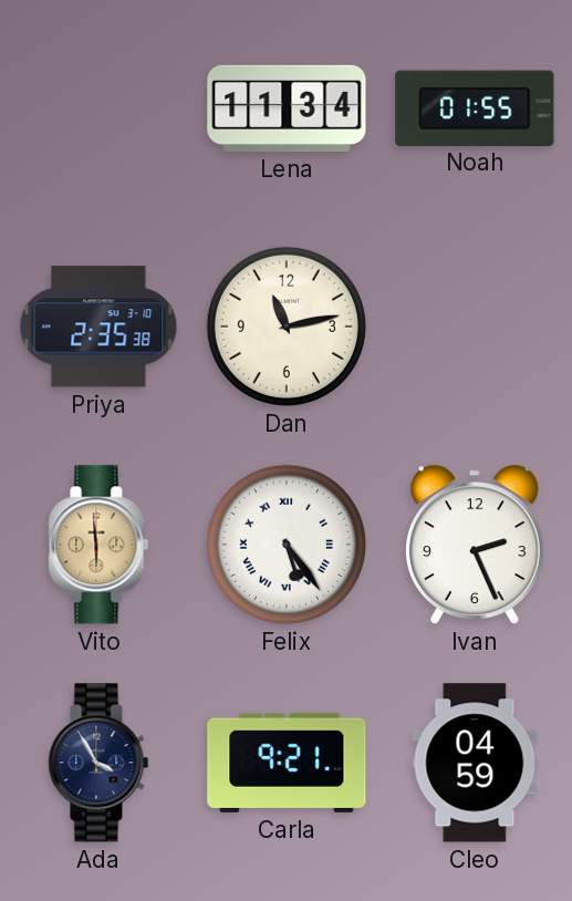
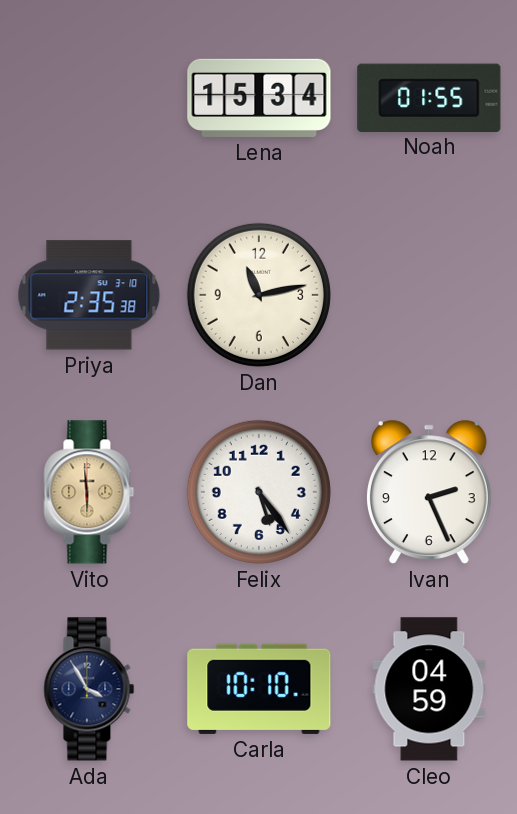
Lena: 11:34 -> 15:34
Felix numerals: Roman -> Arabic
Carla: 9:21 -> 10:10
